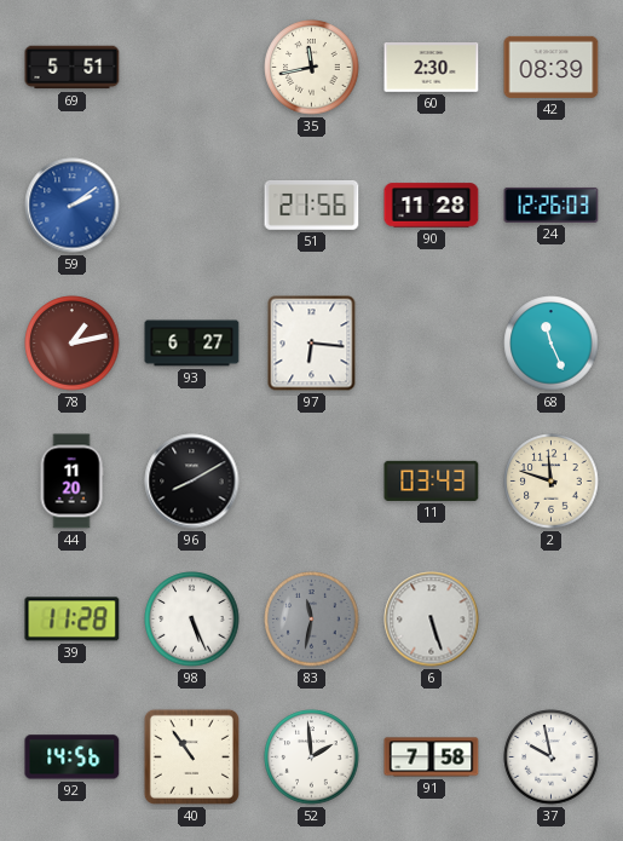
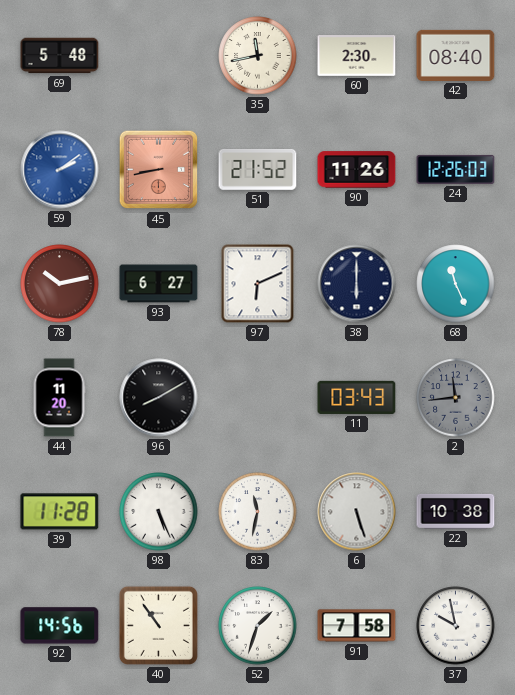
69: 5:51 -> 5:48
42: 08:39 -> 08:40
45: none -> 8:43
51: 21:56 -> 21:52
90: 11:28 -> 11:26
78: 1:13 -> 10:13
97: 6:16 -> 6:11
38: none -> 6:00
2: 11:48 -> 11:44
2 dial: cream -> grey
83 dial: grey -> white
22: none -> 10:38
52: 1:59 -> 1:33
